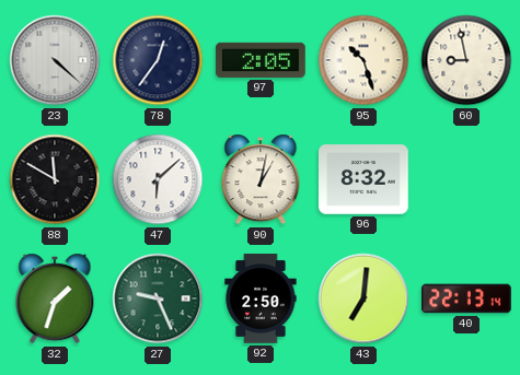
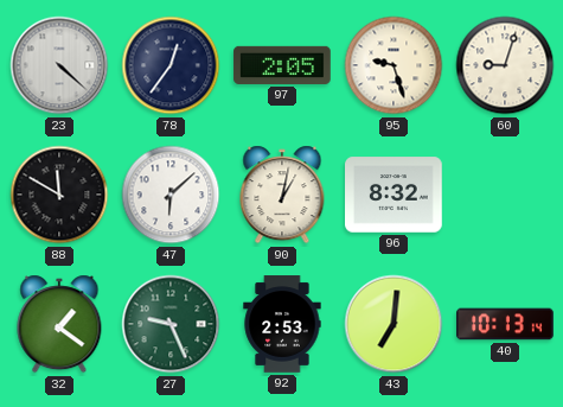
95: 10:27 -> 9:27
60: 8:58 -> 9:03
32: 1:33 -> 1:21
92: 2:50 -> 2:53
40: 22:13 -> 10:13
